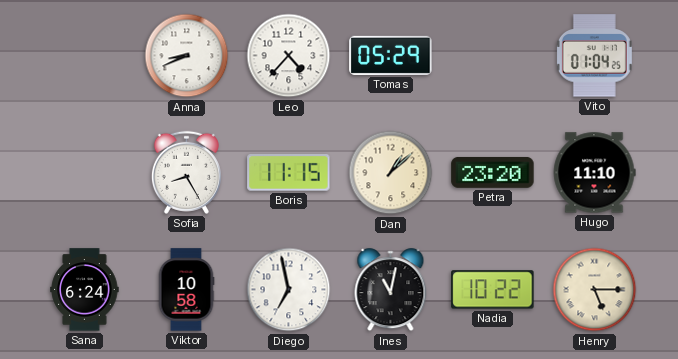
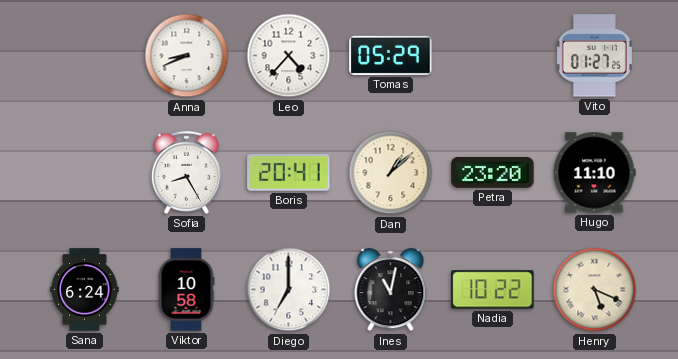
Vito: 01:04 -> 01:27
Boris: 11:15 -> 20:41
Diego: 6:58 -> 7:00
Henry: 5:15 -> 5:19
